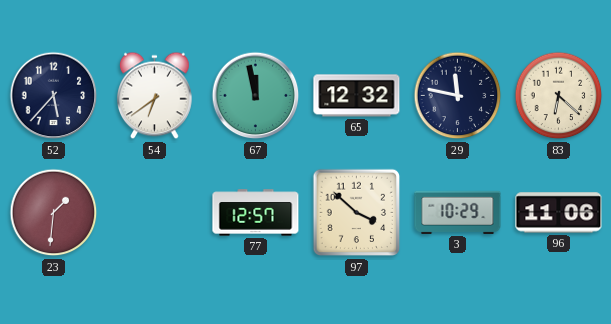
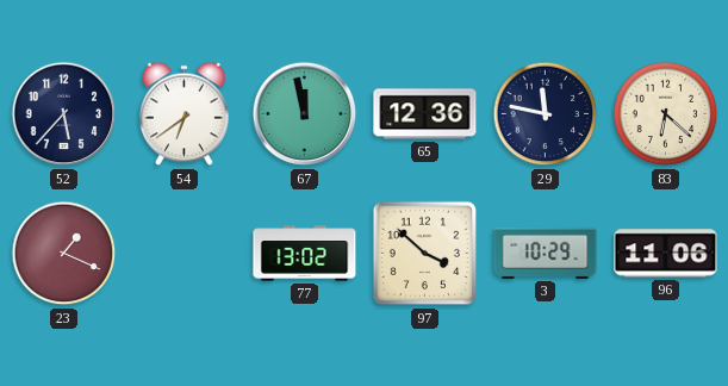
65: 12:32 -> 12:36
23: 1:31 -> 1:19
77: 12:57 -> 13:02
